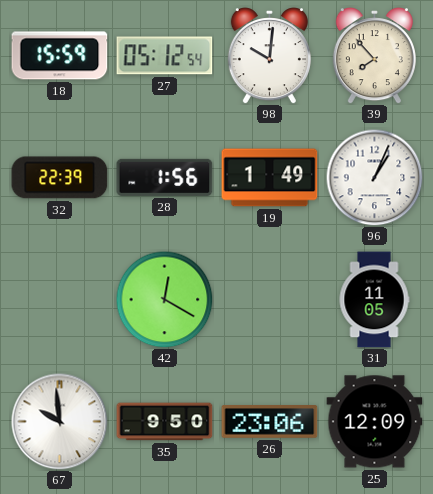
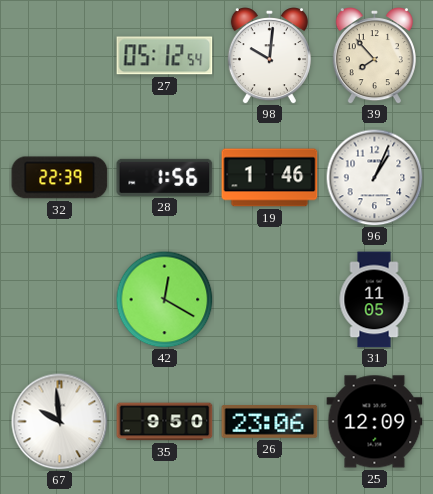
18: 15:59 -> none
19: 1:49 -> 1:46
